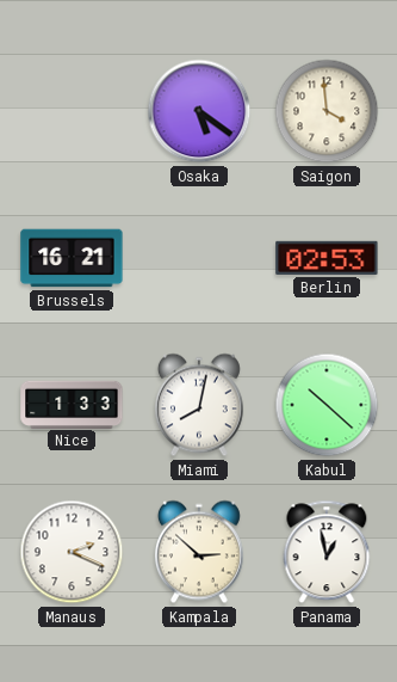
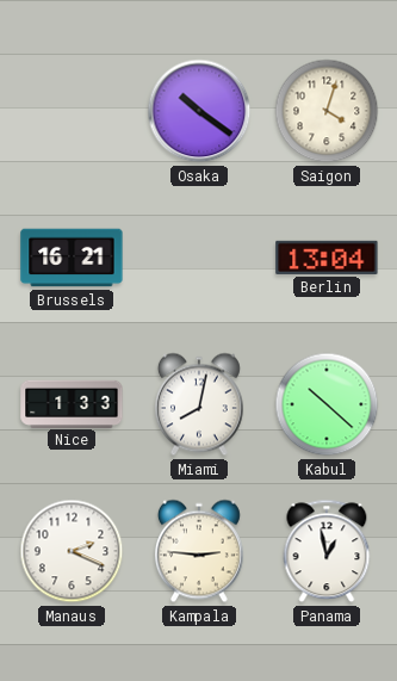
Osaka: 5:21 -> 10:21
Saigon: 3:59 -> 4:03
Berlin: 02:53 -> 13:04
Kampala: 2:52 -> 2:46
